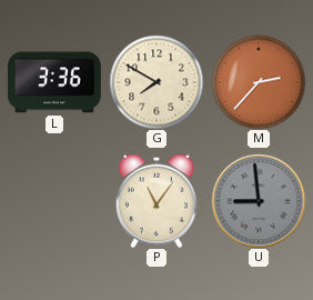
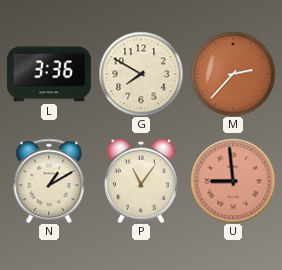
N: none -> 1:10
U dial: grey -> salmon
